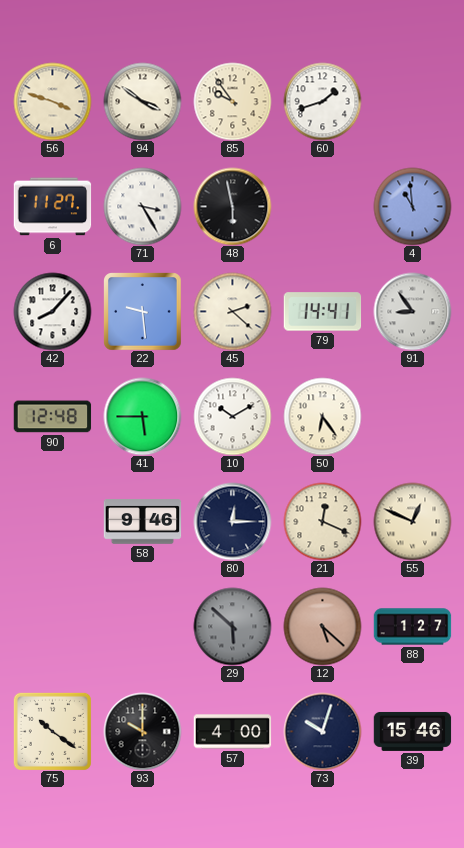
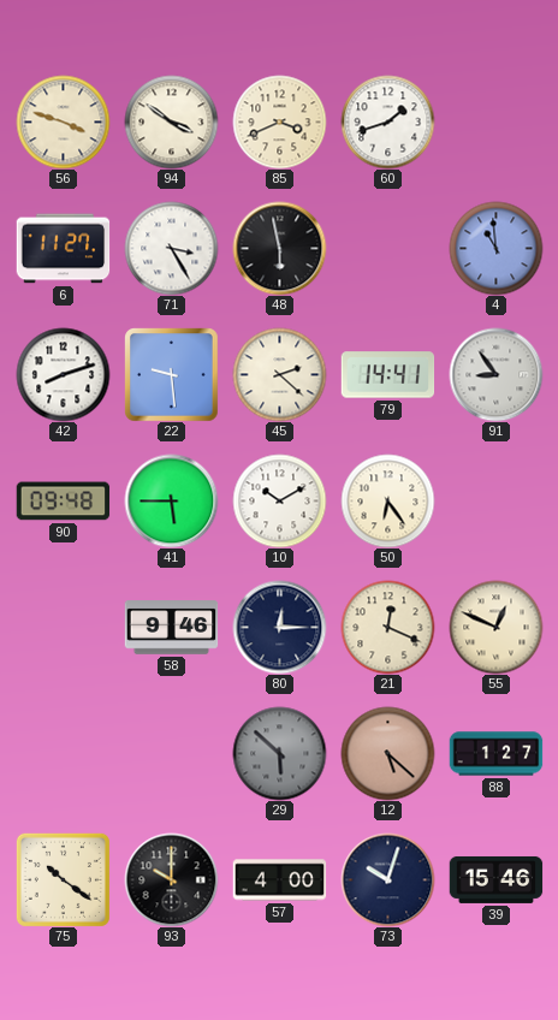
85: 9:54 -> 3:41
42: 8:07 -> 8:12
90: 12:48 -> 09:48
